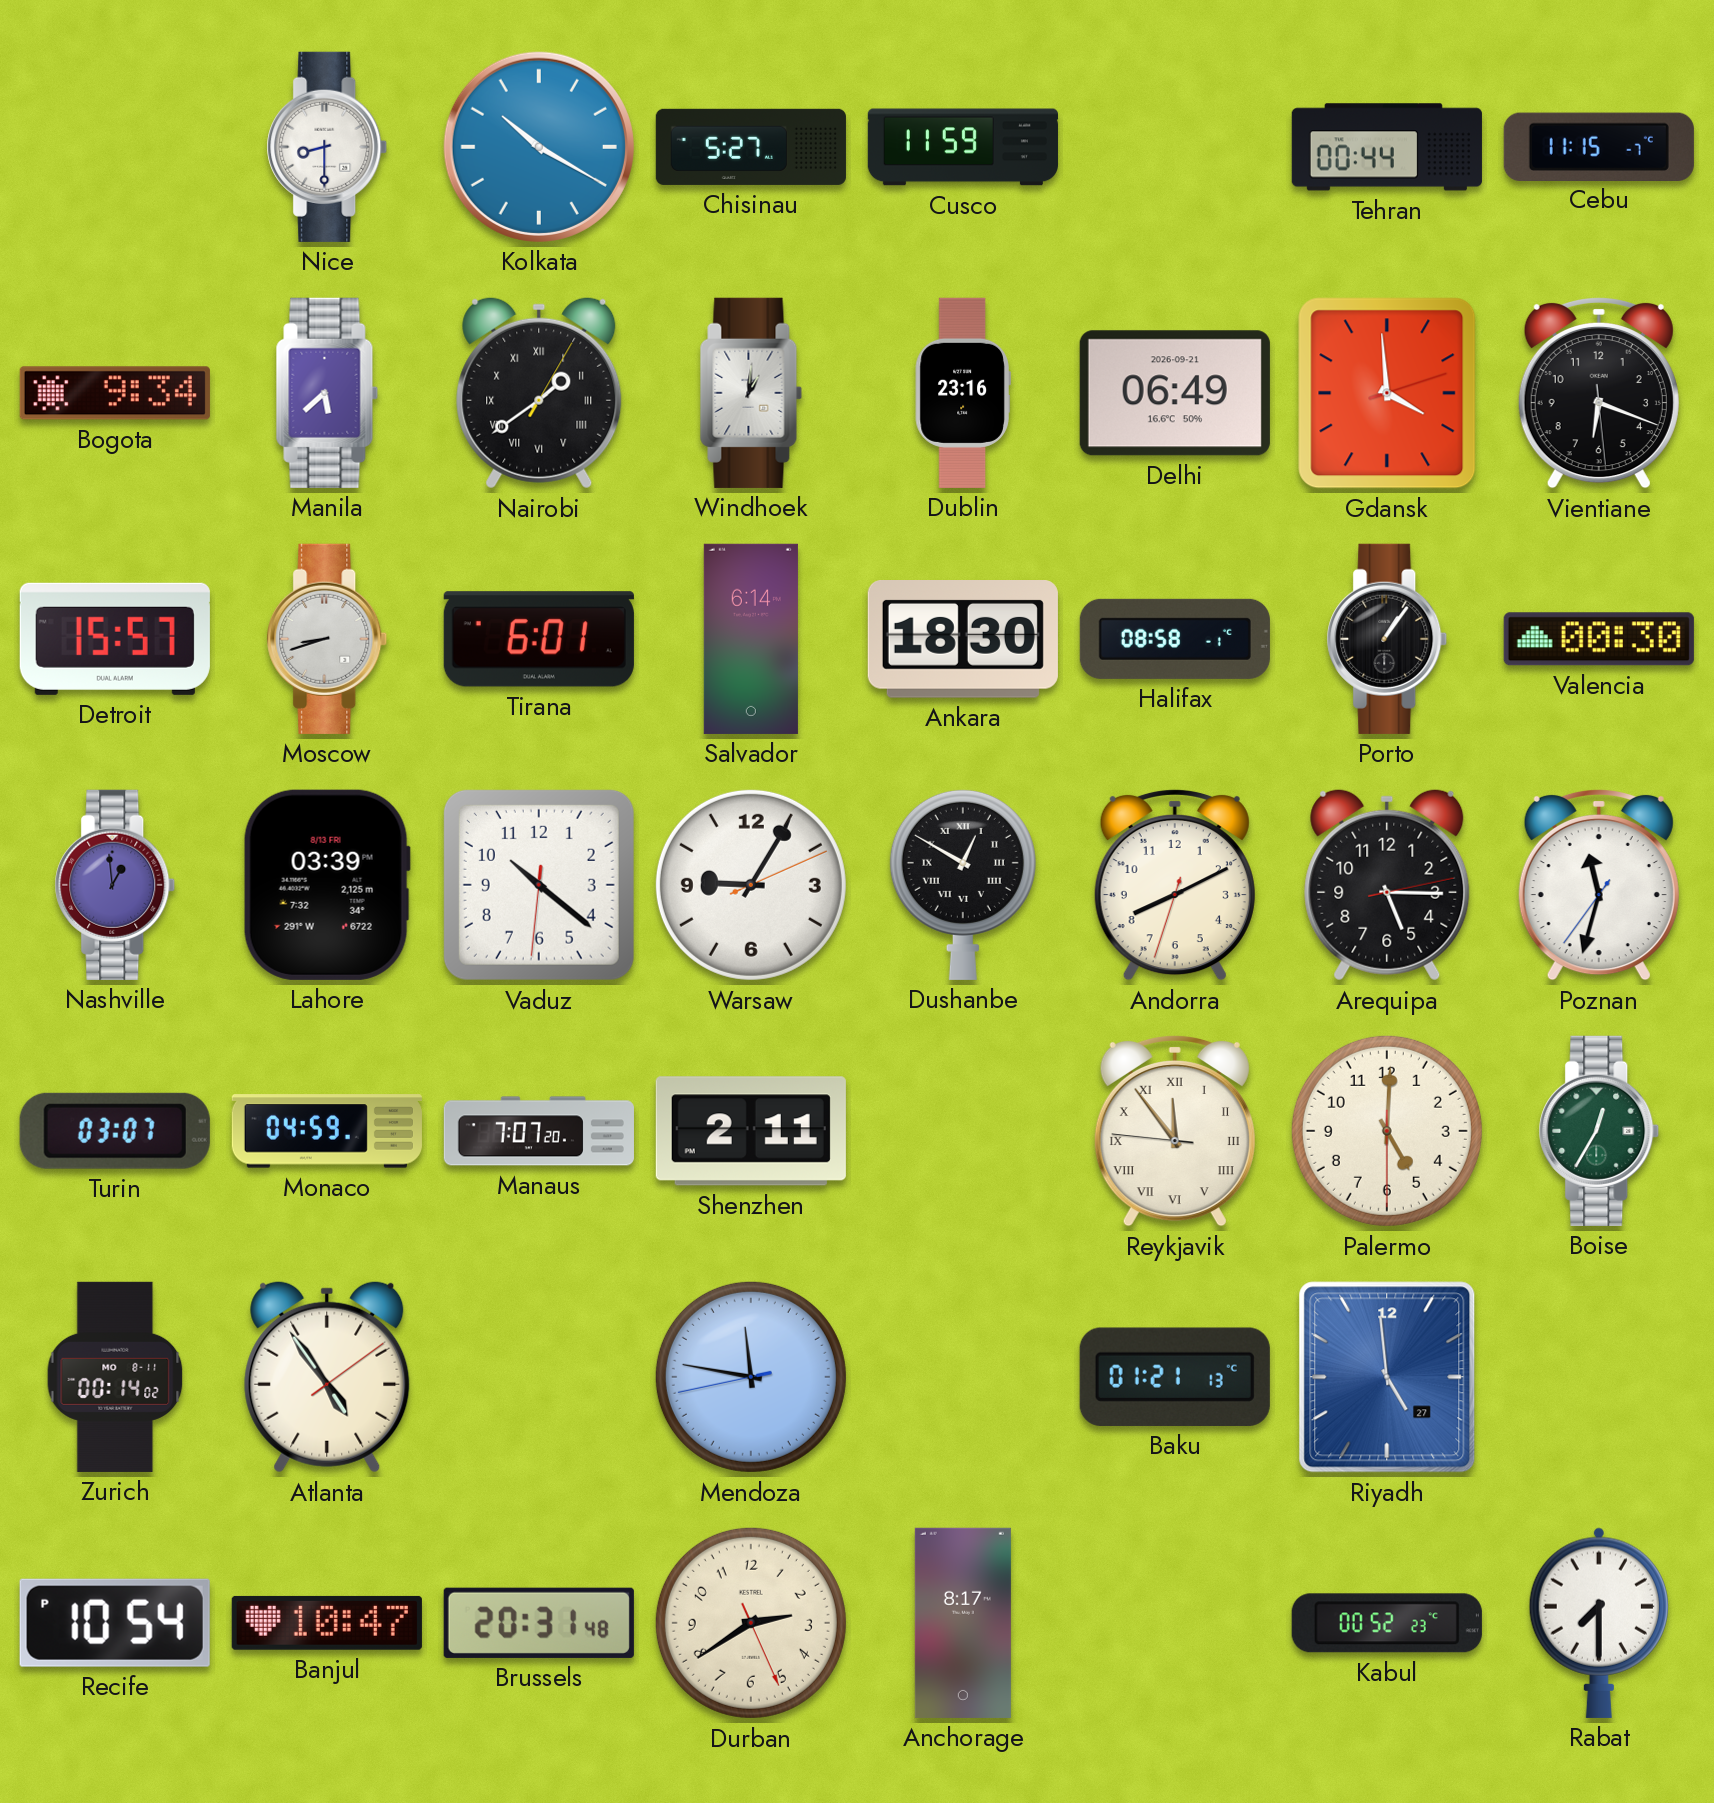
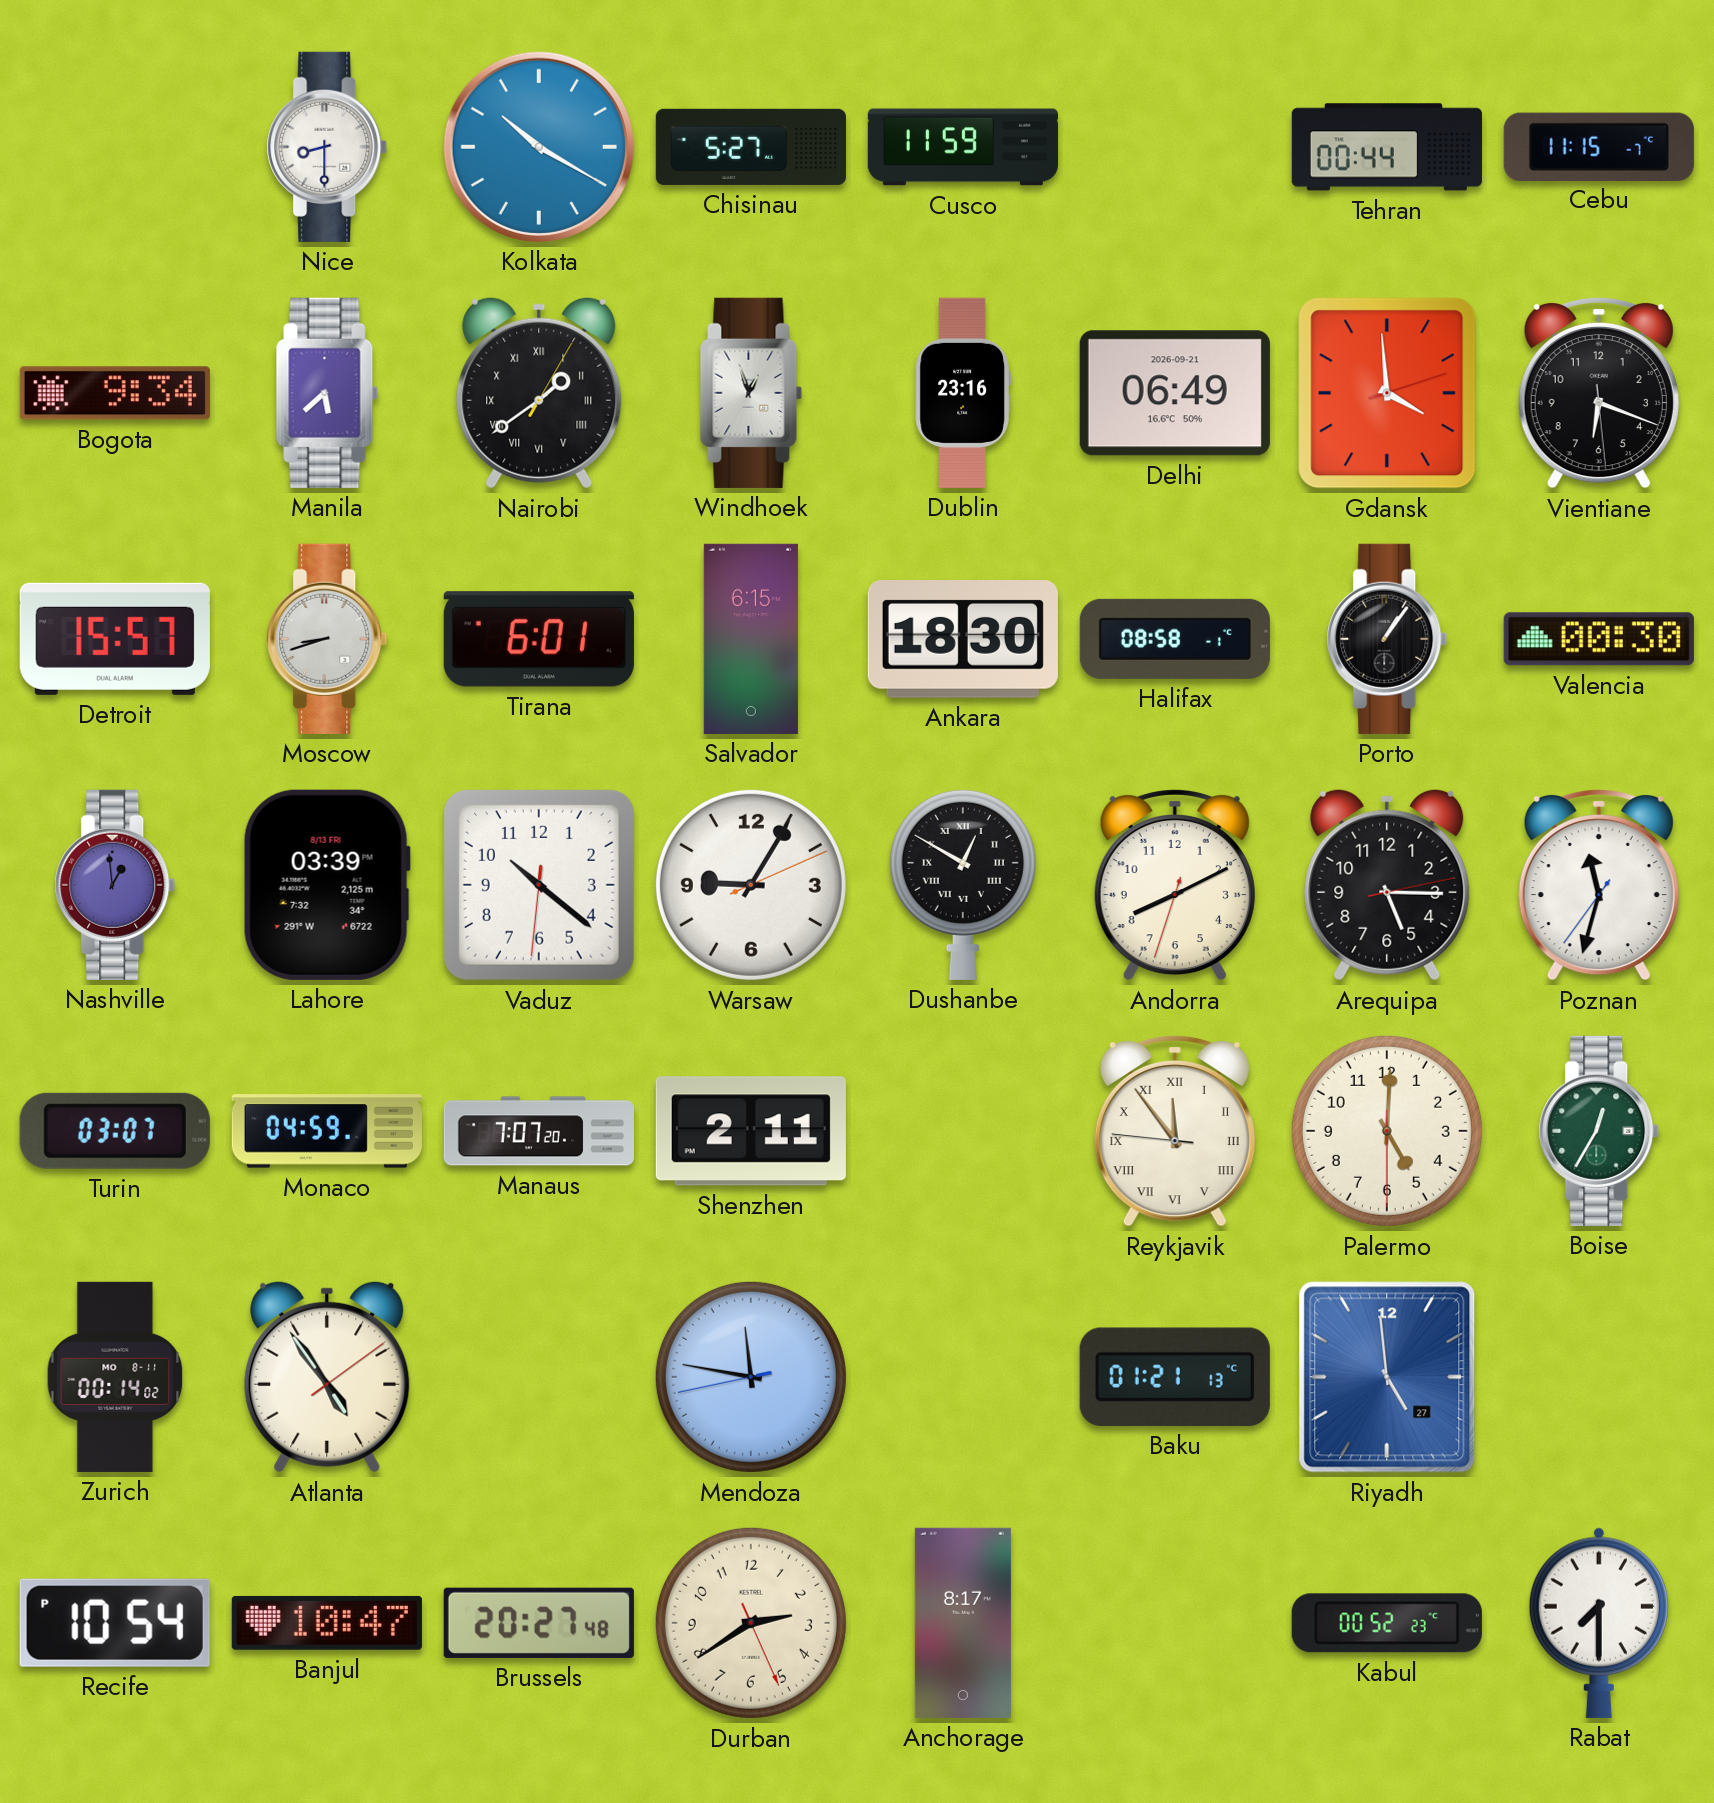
Windhoek: 1:01 -> 12:57
Salvador: 6:14 -> 6:15
Brussels: 20:31 -> 20:27
